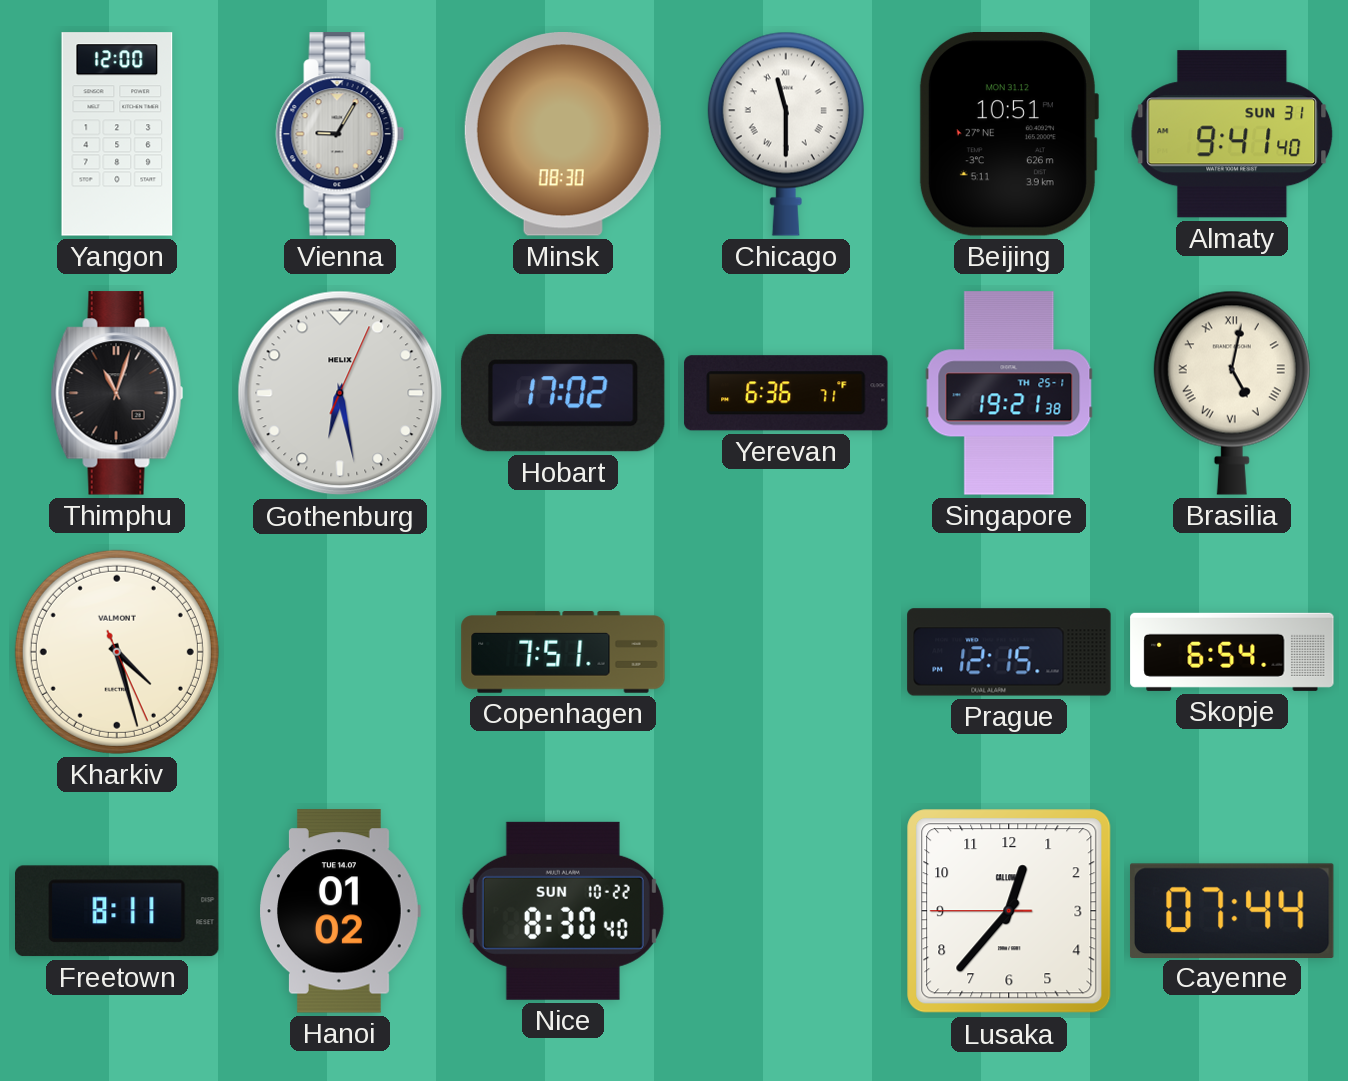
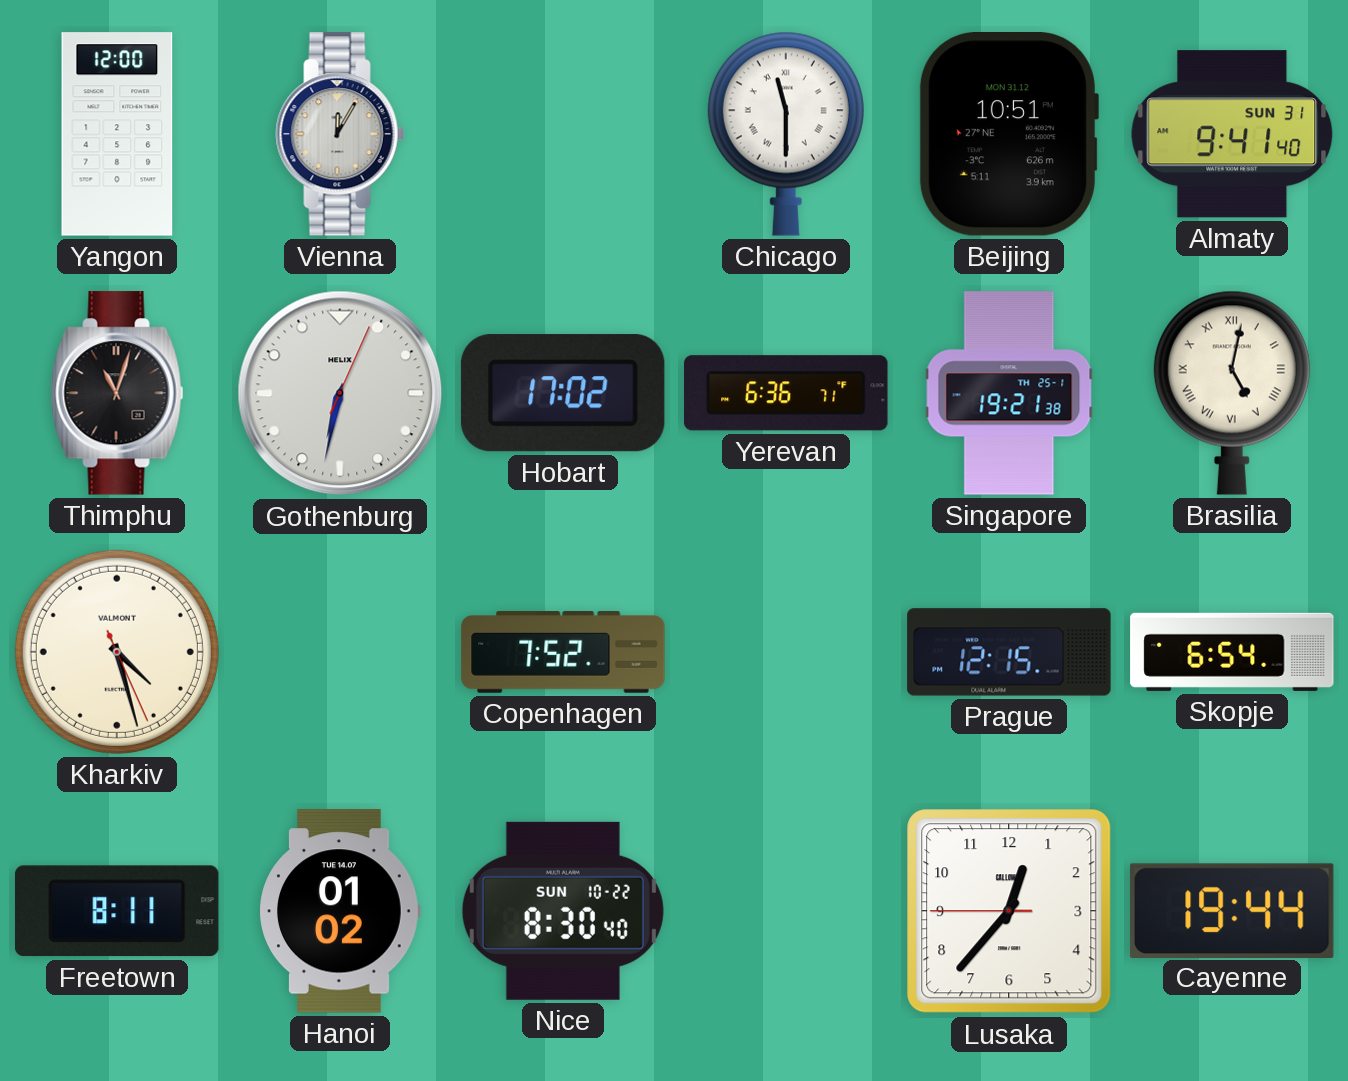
Vienna: 9:05 -> 12:05
Minsk: 08:30 -> none
Gothenburg: 6:28 -> 6:32
Copenhagen: 7:51 -> 7:52
Cayenne: 07:44 -> 19:44
